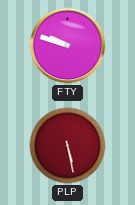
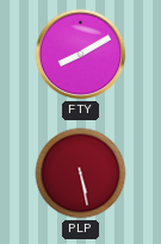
FTY: 9:48 -> 8:10
